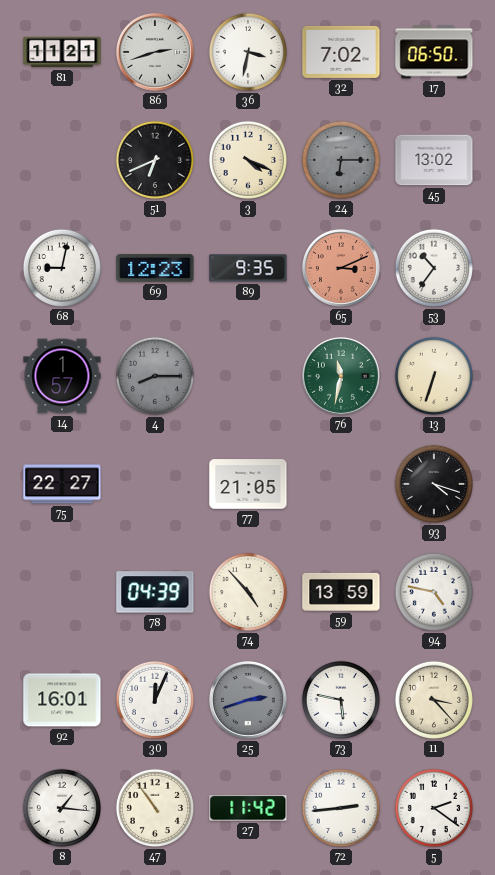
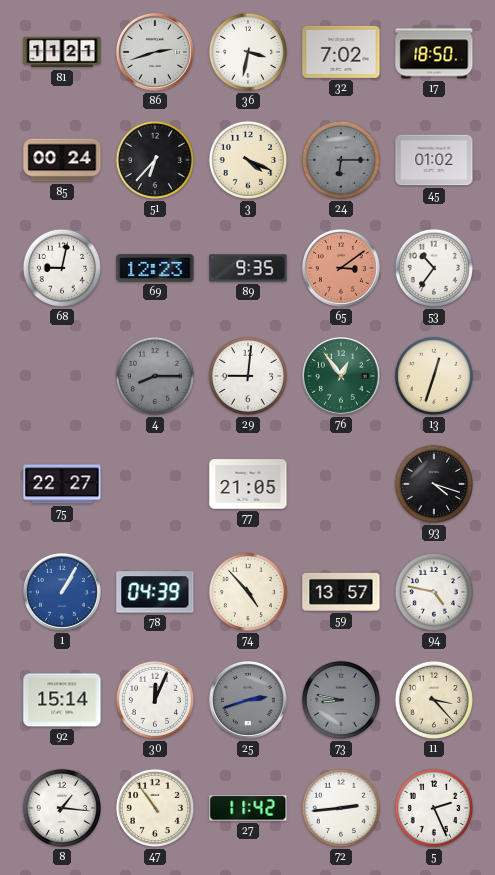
17: 06:50 -> 18:50
85: none -> 00:24
51: 6:41 -> 6:37
45: 13:02 -> 01:02
65: 3:11 -> 3:09
14: 1:57 -> none
29: none -> 9:01
76: 11:32 -> 12:54
13: 6:33 -> 12:33
1: none -> 1:05
59: 13:59 -> 13:57
92: 16:01 -> 15:14
73: 5:47 -> 8:47
73 dial: white -> grey
5: 2:21 -> 2:26
